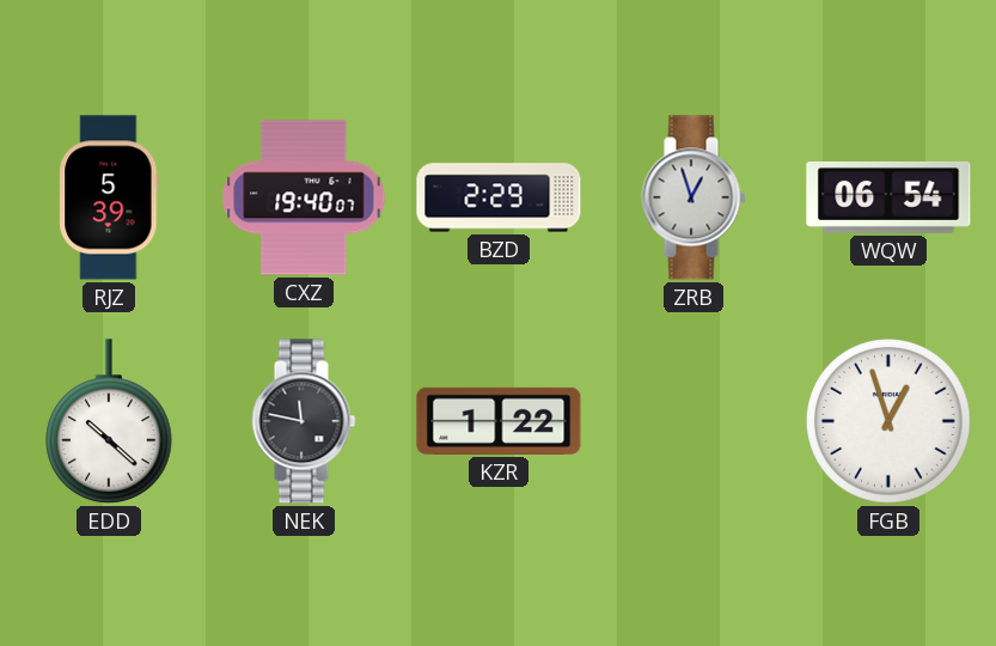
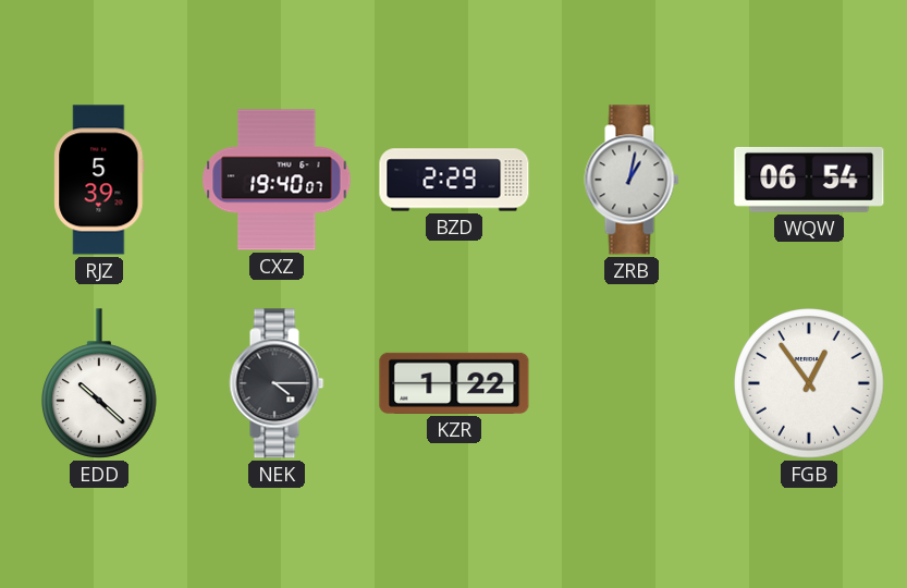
ZRB: 12:57 -> 1:02
NEK: 11:47 -> 4:15
FGB: 12:57 -> 12:54
